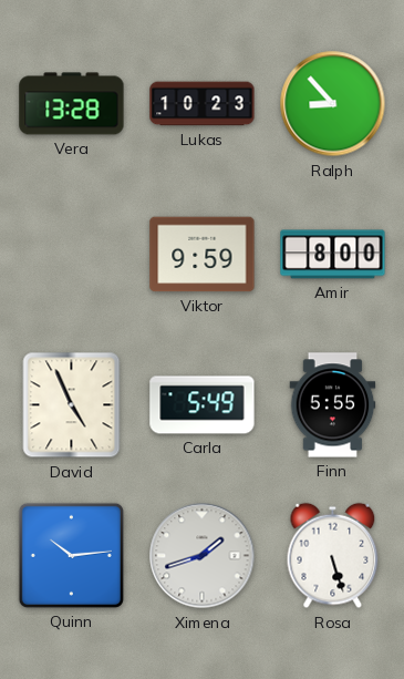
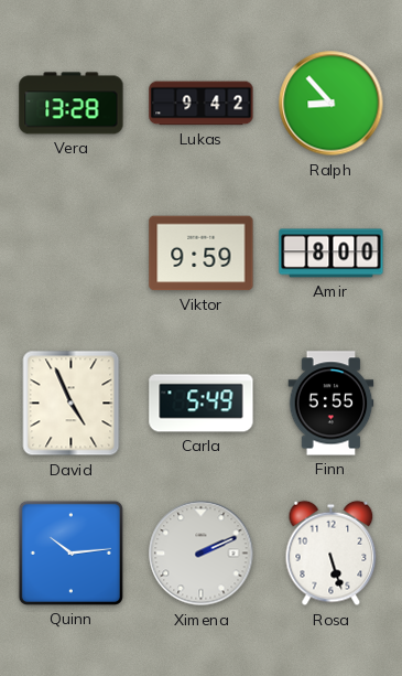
Lukas: 10:23 -> 9:42
Ximena: 1:42 -> 2:11
